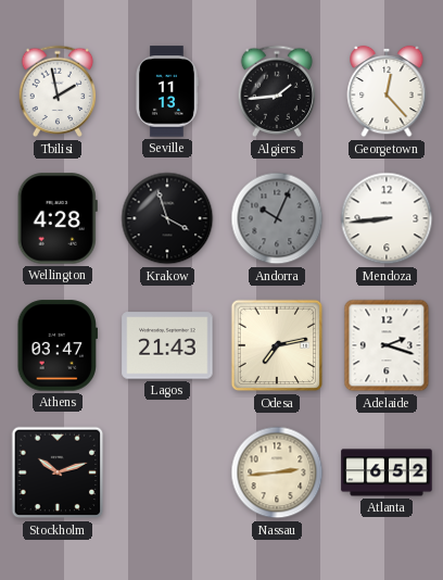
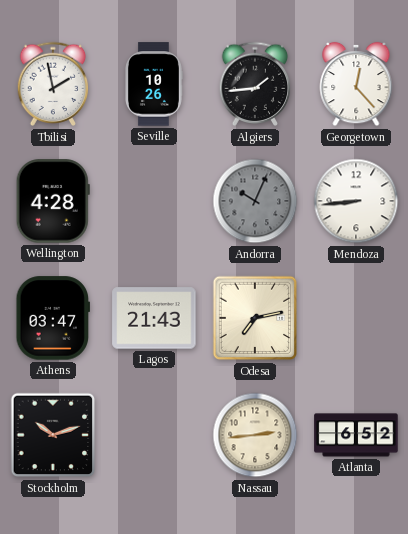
Seville: 11:13 -> 10:26
Krakow: 3:57 -> none
Adelaide: 2:18 -> none
